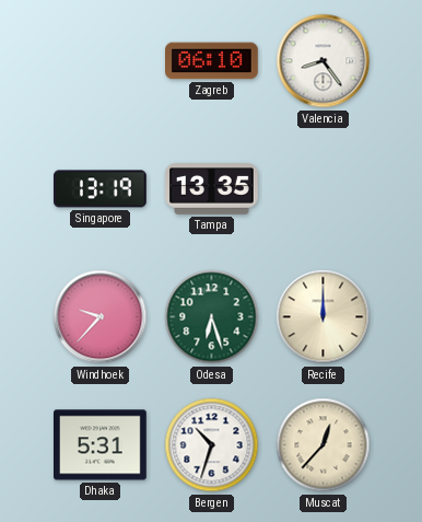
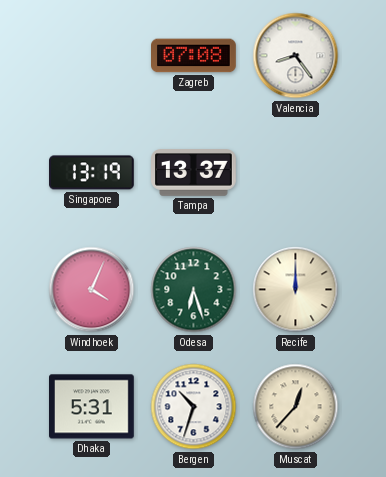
Zagreb: 06:10 -> 07:08
Tampa: 13:35 -> 13:37
Windhoek: 9:37 -> 4:04
